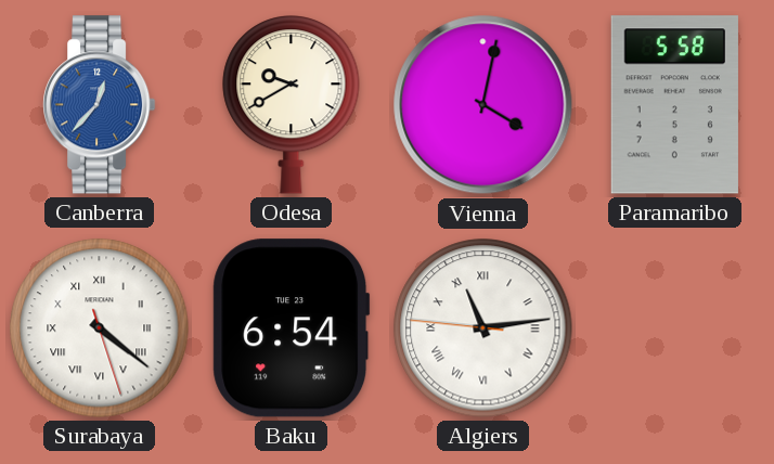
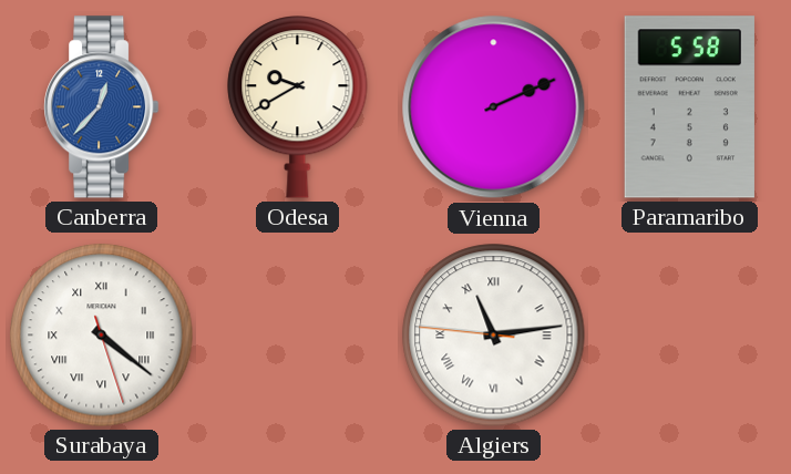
Vienna: 4:02 -> 2:11
Baku: 6:54 -> none
